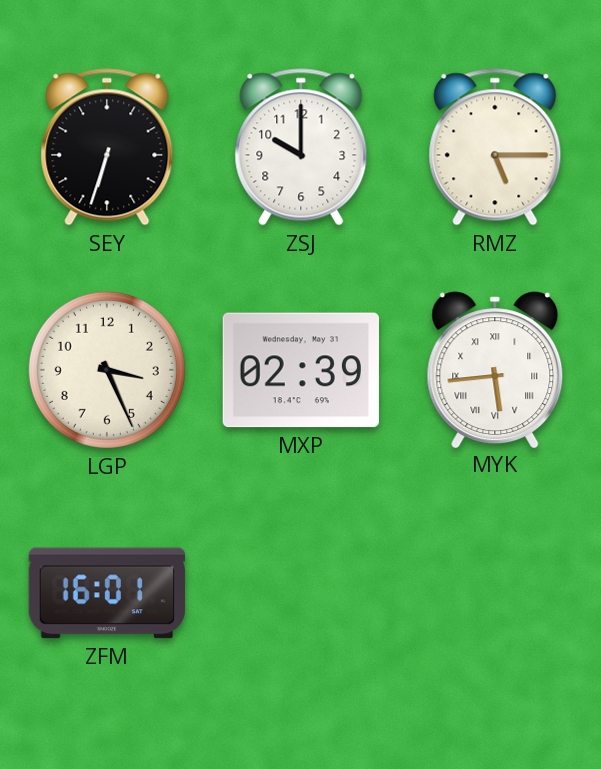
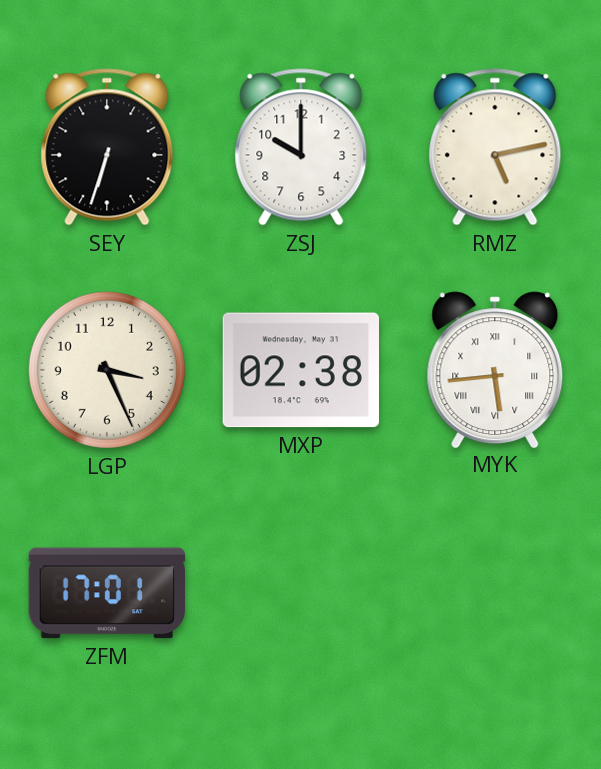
RMZ: 5:15 -> 5:13
MXP: 02:39 -> 02:38
ZFM: 16:01 -> 17:01
